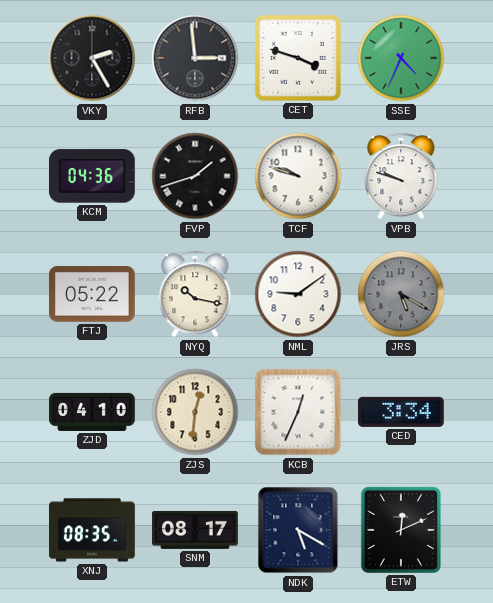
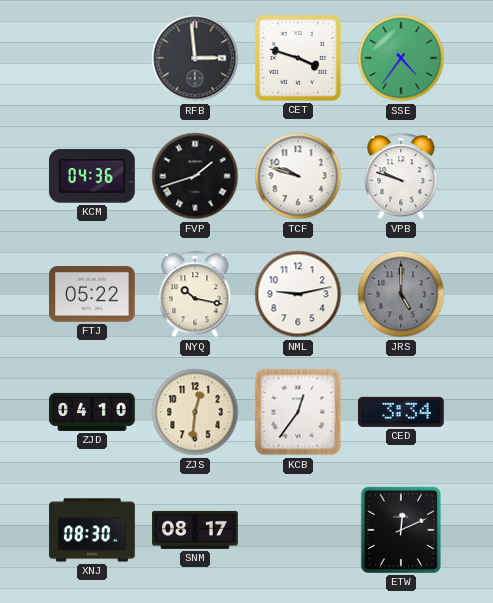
VKY: 2:25 -> none
SSE: 4:34 -> 4:36
NML: 9:09 -> 9:13
JRS: 5:20 -> 5:00
KCB: 12:34 -> 12:36
XNJ: 08:35 -> 08:30
NDK: 5:20 -> none
